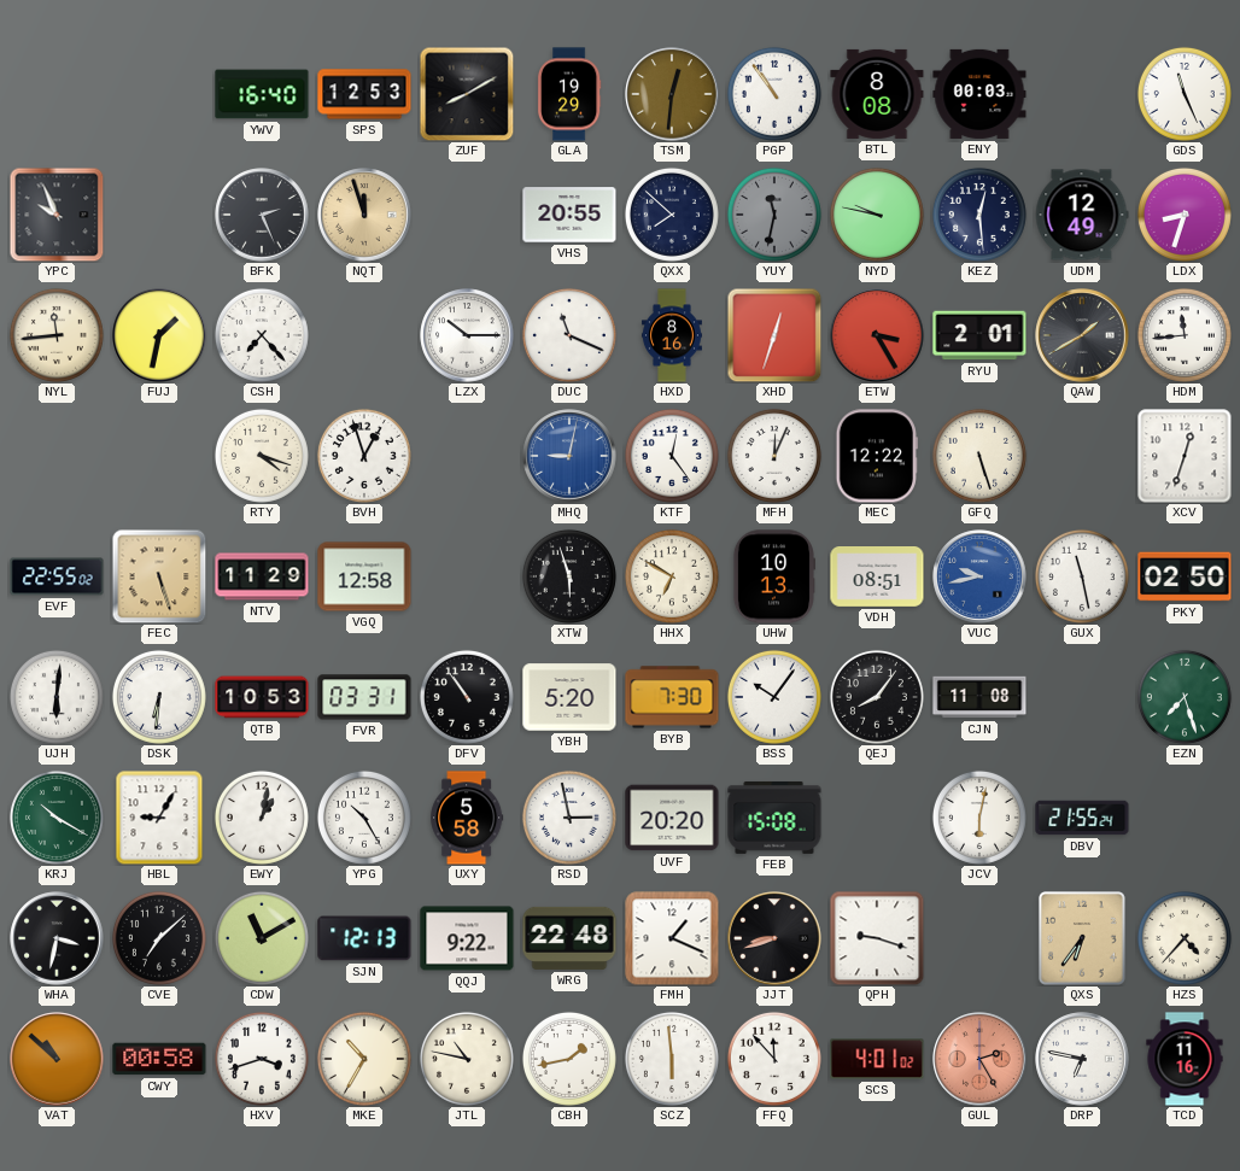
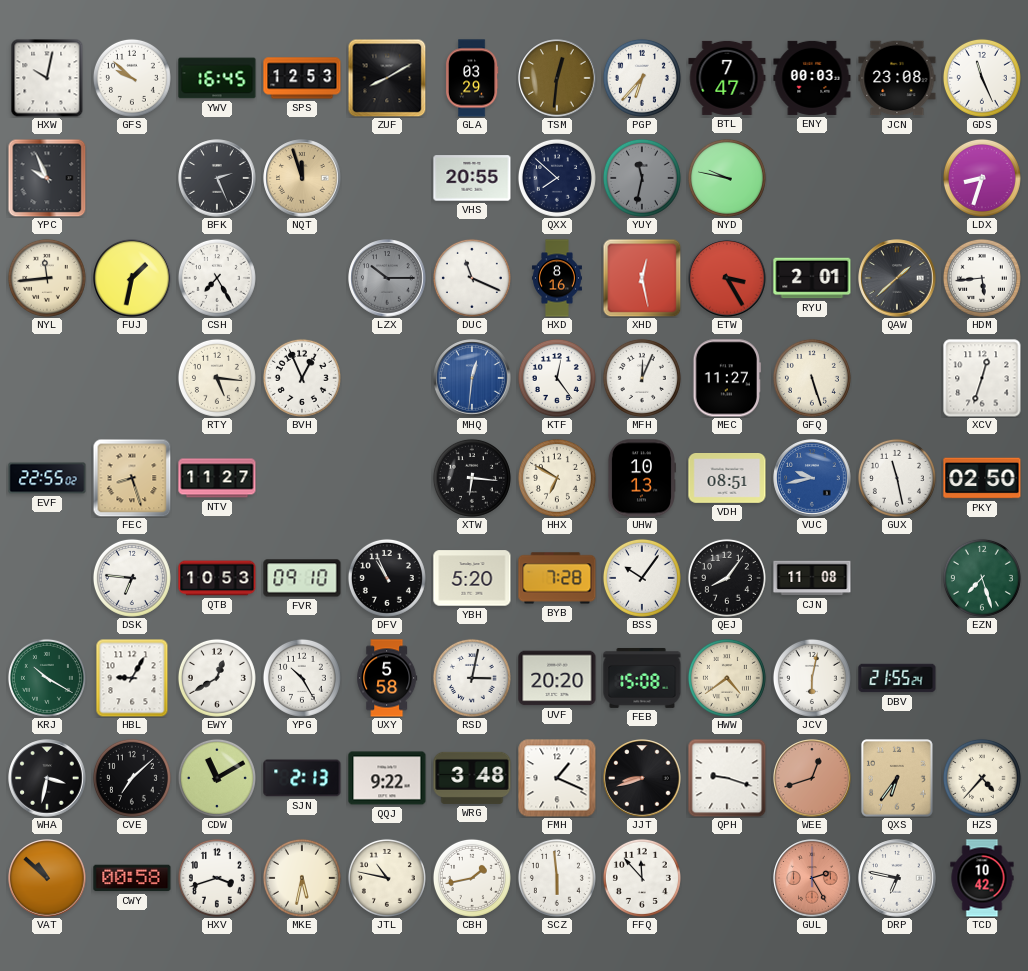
HXW: none -> 10:02
GFS: none -> 9:52
YWV: 16:40 -> 16:45
GLA: 19:29 -> 03:29
PGP: 10:54 -> 6:37
BTL: 8:08 -> 7:47
JCN: none -> 23:08
KEZ: 12:29 -> none
UDM: 12:49 -> none
CSH: 7:23 -> 7:25
LZX dial: white -> grey
XHD: 12:33 -> 12:28
QAW: 1:40 -> 1:38
HDM: 11:44 -> 5:44
RTY: 4:18 -> 5:16
BVH: 12:57 -> 12:56
MHQ: 9:02 -> 12:31
MEC: 12:22 -> 11:27
FEC: 5:27 -> 8:27
NTV: 11:29 -> 11:27
VGQ: 12:58 -> none
XTW: 5:57 -> 6:16
UJH: 6:01 -> none
DSK: 6:31 -> 6:46
FVR: 03:31 -> 09:10
DFV: 10:54 -> 10:56
BYB: 7:30 -> 7:28
EWY: 1:02 -> 12:40
RSD: 2:58 -> 3:02
HWW: none -> 4:39
SJN: 12:13 -> 2:13
WRG: 22:48 -> 3:48
WEE: none -> 12:42
MKE: 10:35 -> 5:32
SCS: 4:01 -> none
TCD: 11:16 -> 10:42
